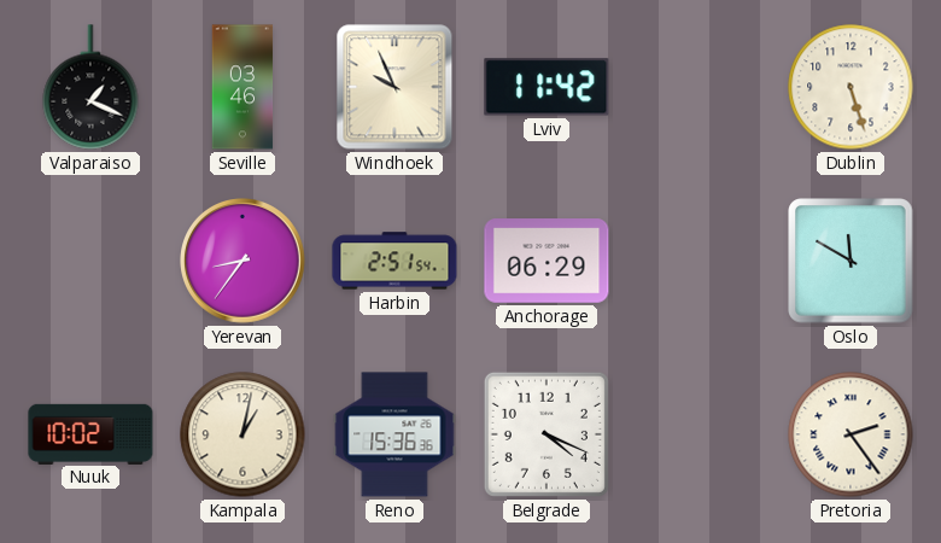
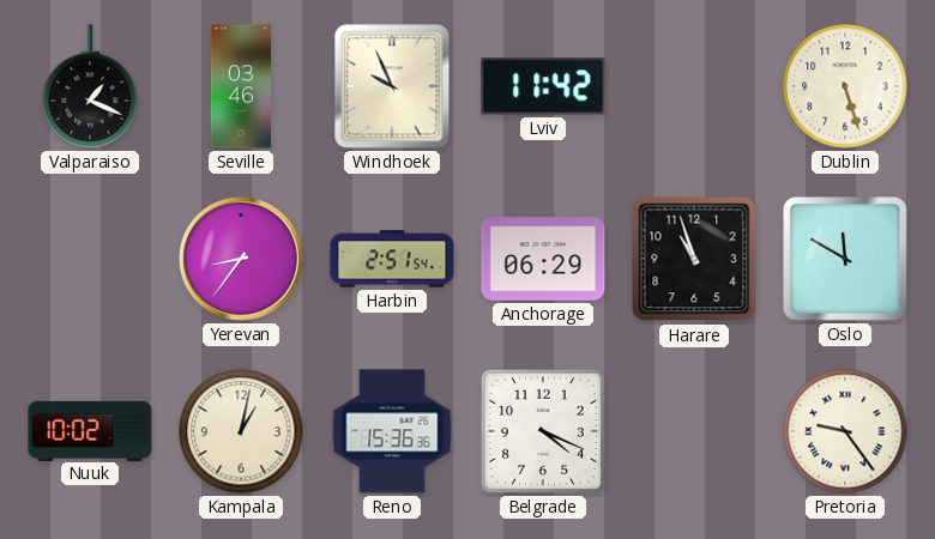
Harare: none -> 10:57
Pretoria: 2:24 -> 9:24
